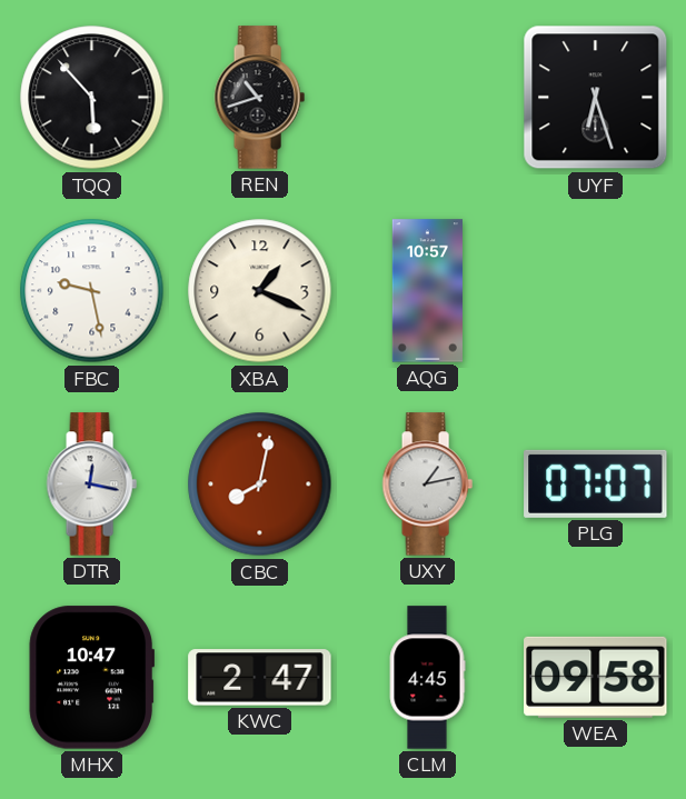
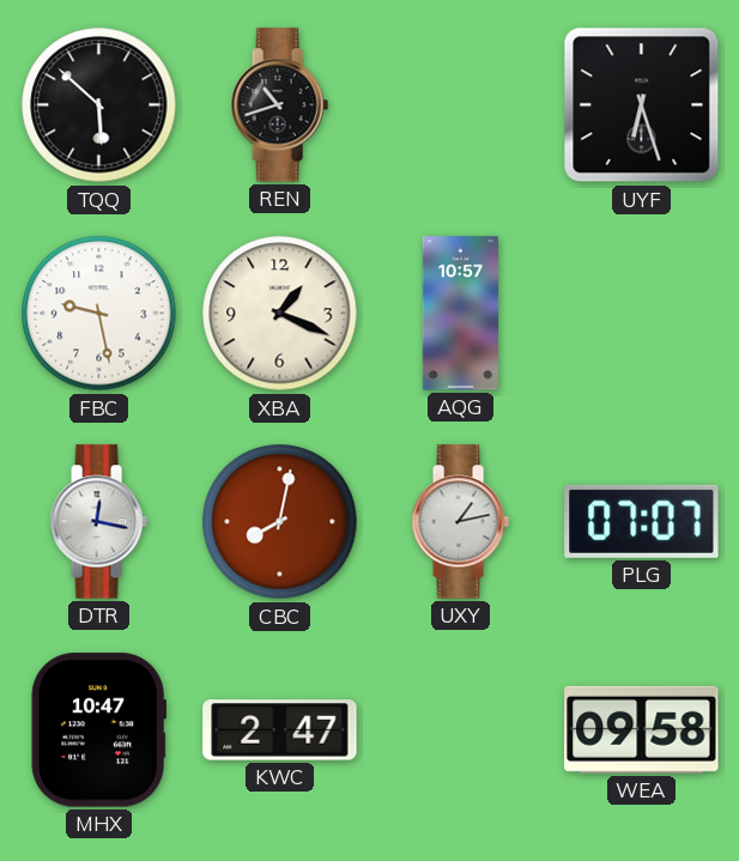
TQQ: 5:53 -> 5:52
CLM: 4:45 -> none
